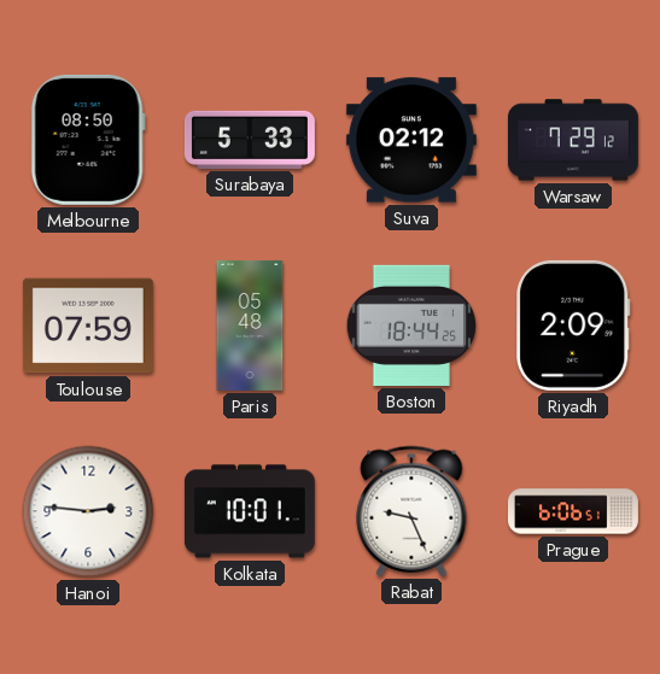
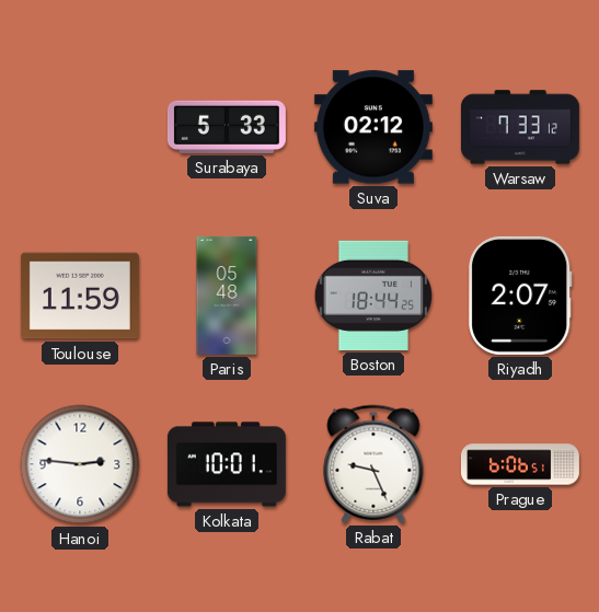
Melbourne: 08:50 -> none
Warsaw: 7:29 -> 7:33
Toulouse: 07:59 -> 11:59
Riyadh: 2:09 -> 2:07
